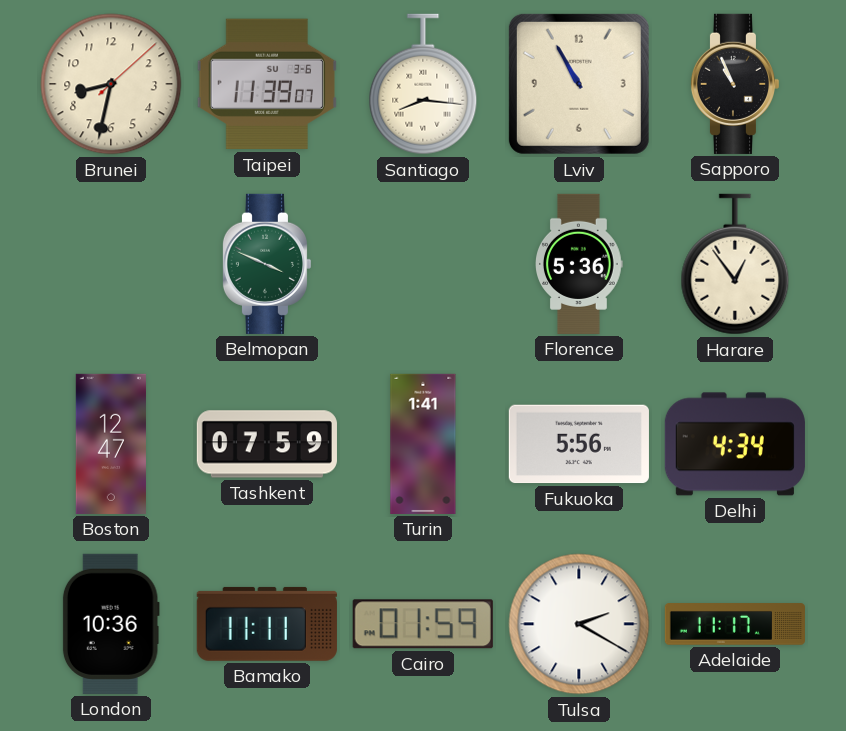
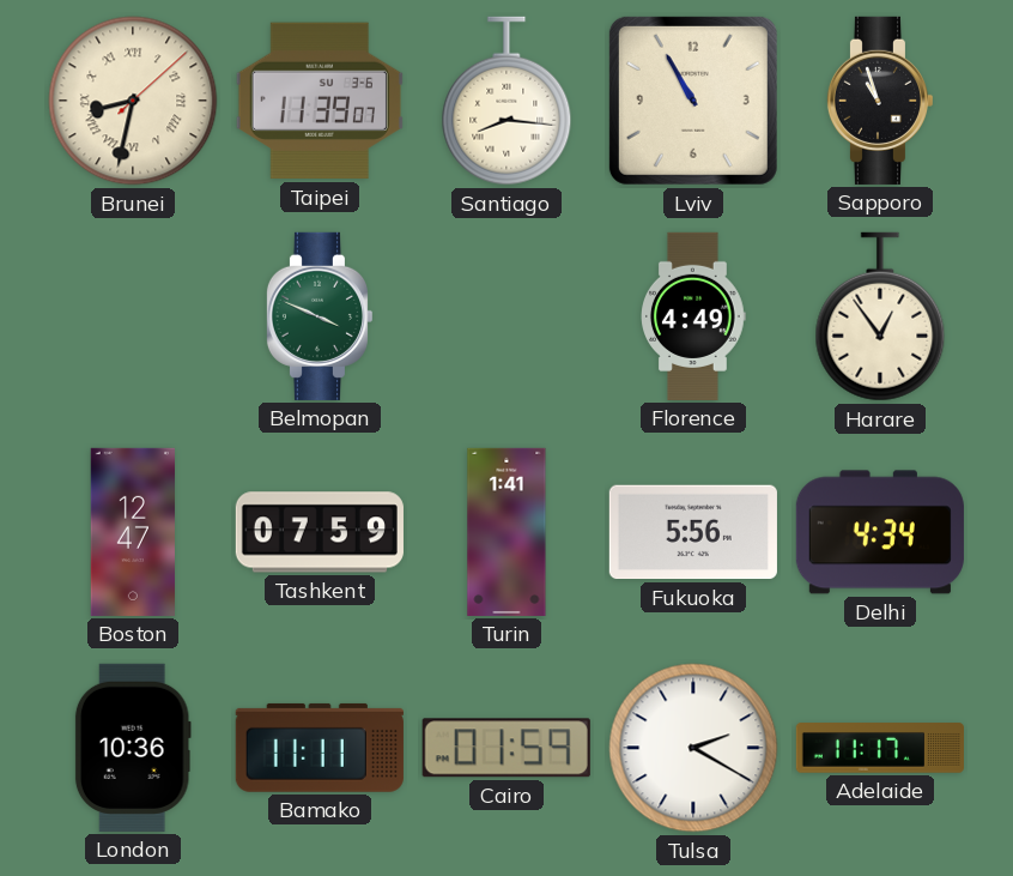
Brunei numerals: Arabic -> Roman
Sapporo: 10:56 -> 10:57
Florence: 5:36 -> 4:49
